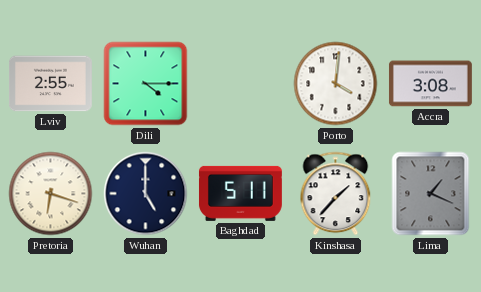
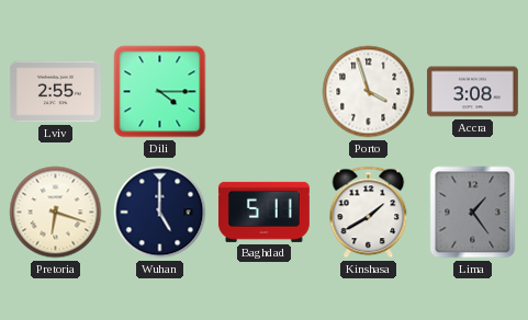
Porto: 4:01 -> 3:57
Kinshasa: 1:37 -> 1:40
Lima: 1:19 -> 1:24
